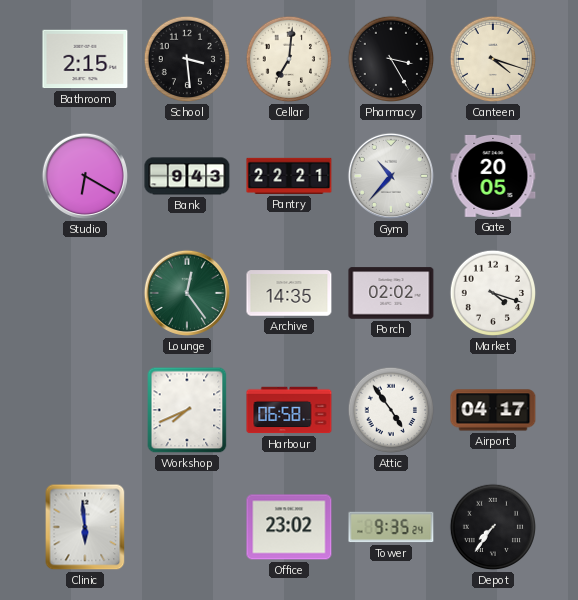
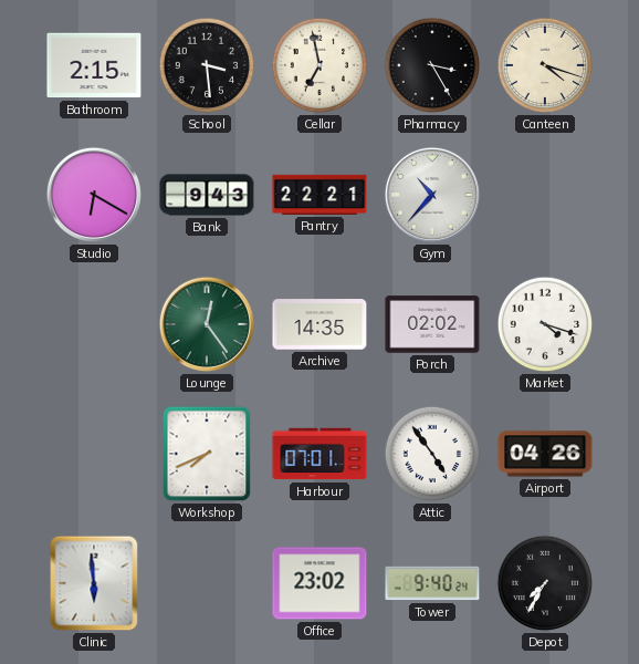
Cellar: 7:01 -> 6:58
Gate: 20:05 -> none
Harbour: 06:58 -> 07:01
Airport: 04:17 -> 04:26
Tower: 9:35 -> 9:40
Depot: 7:36 -> 7:35
